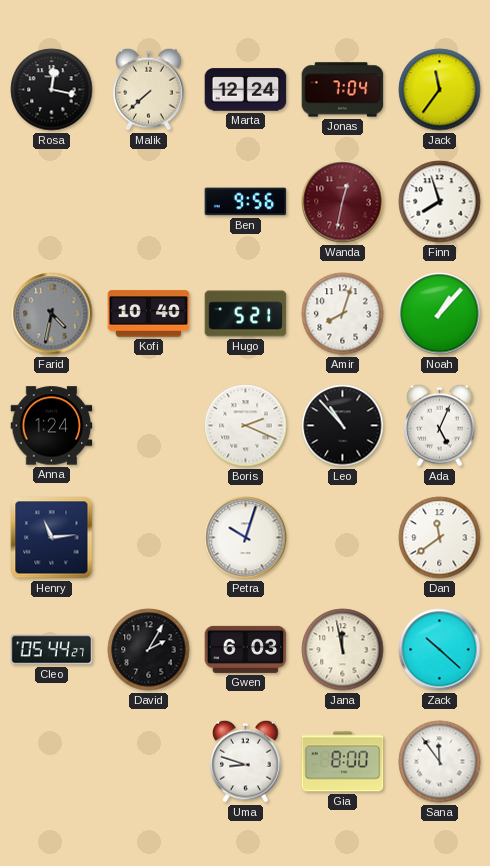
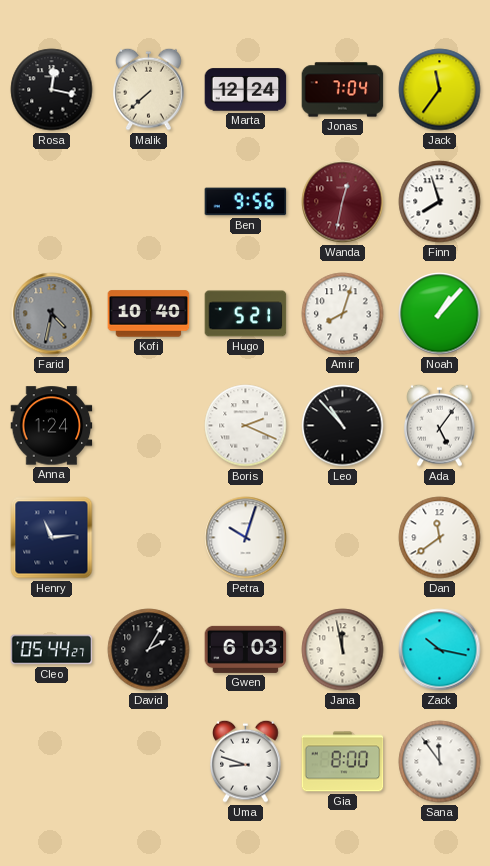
Ada: 5:04 -> 5:06
Zack: 10:22 -> 10:17
